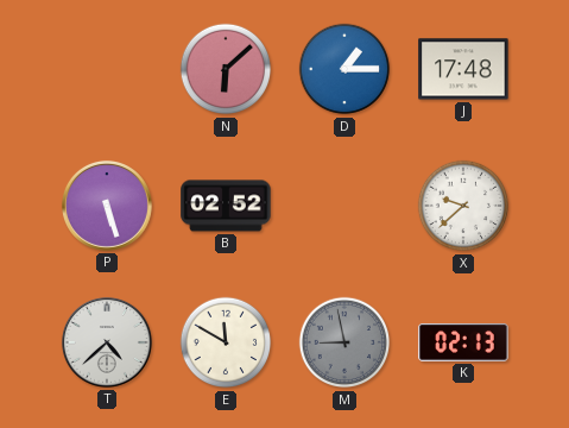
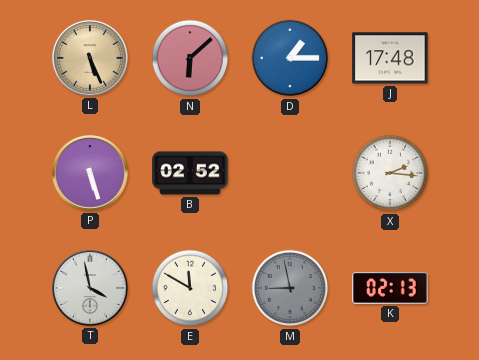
L: none -> 5:26
X: 9:38 -> 2:16
T: 4:38 -> 3:58
